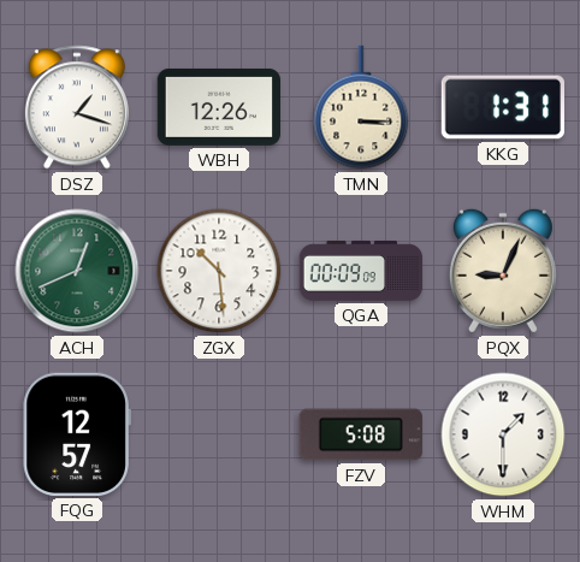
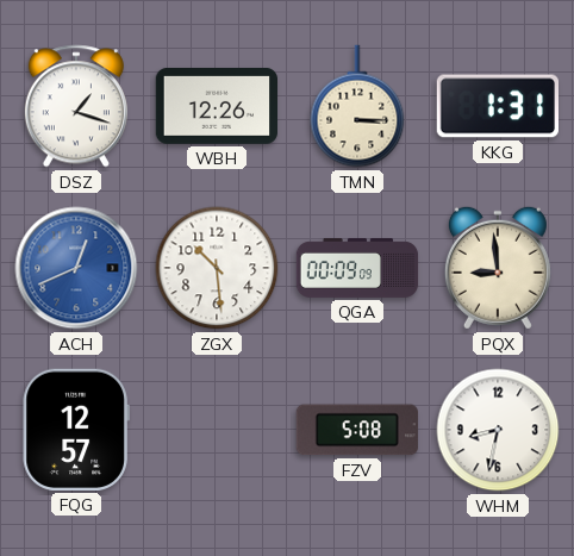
ACH dial: green -> blue
PQX: 9:04 -> 8:59
WHM: 1:30 -> 8:32
